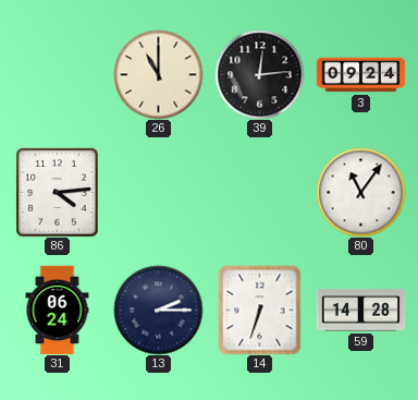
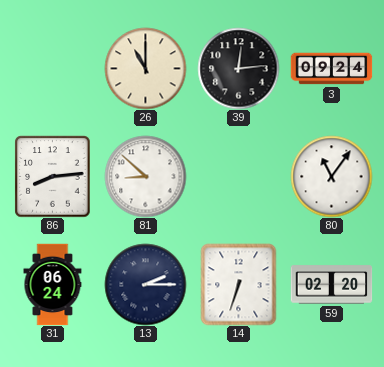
86: 4:14 -> 8:14
81: none -> 8:52
59: 14:28 -> 02:20
